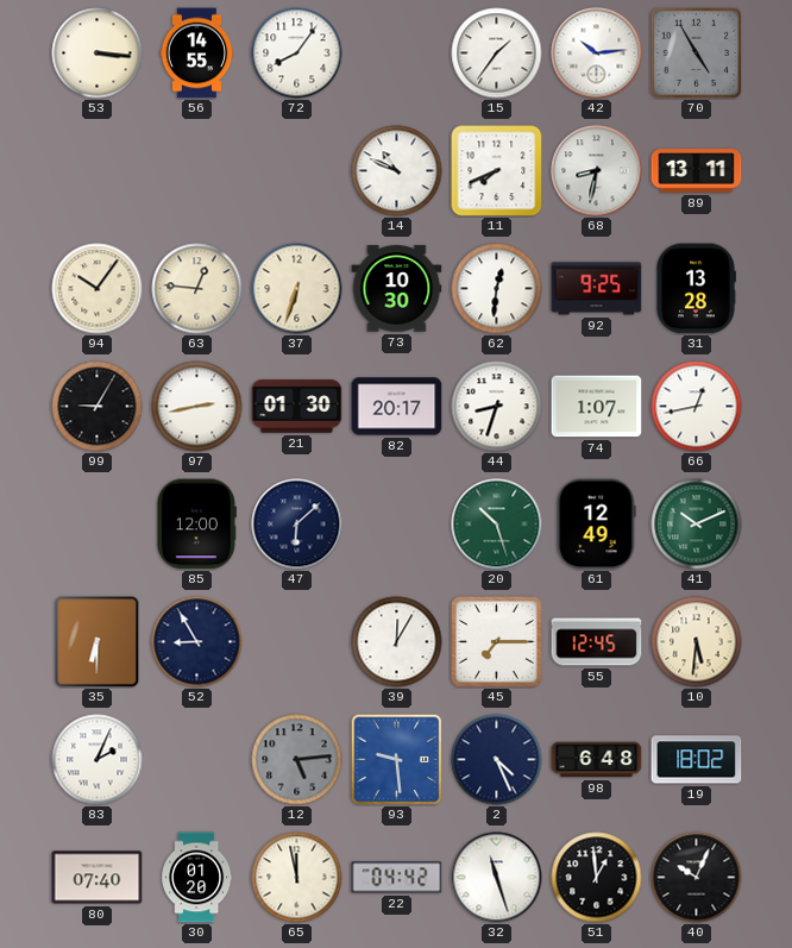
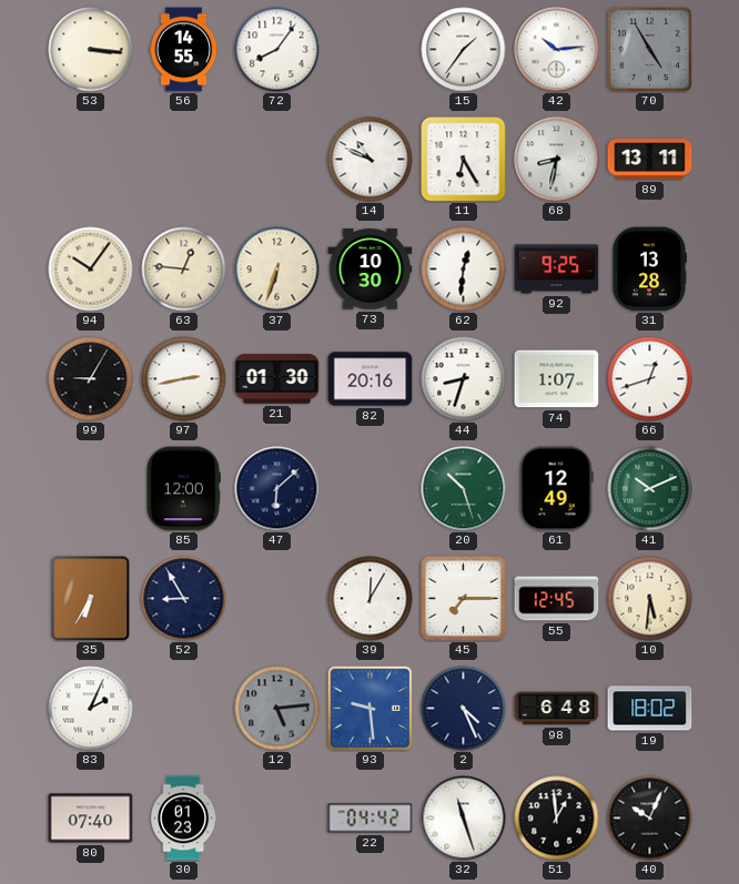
11: 7:41 -> 6:25
82: 20:17 -> 20:16
66: 12:43 -> 12:42
35: 6:30 -> 6:35
30: 01:20 -> 01:23
65: 11:58 -> none
